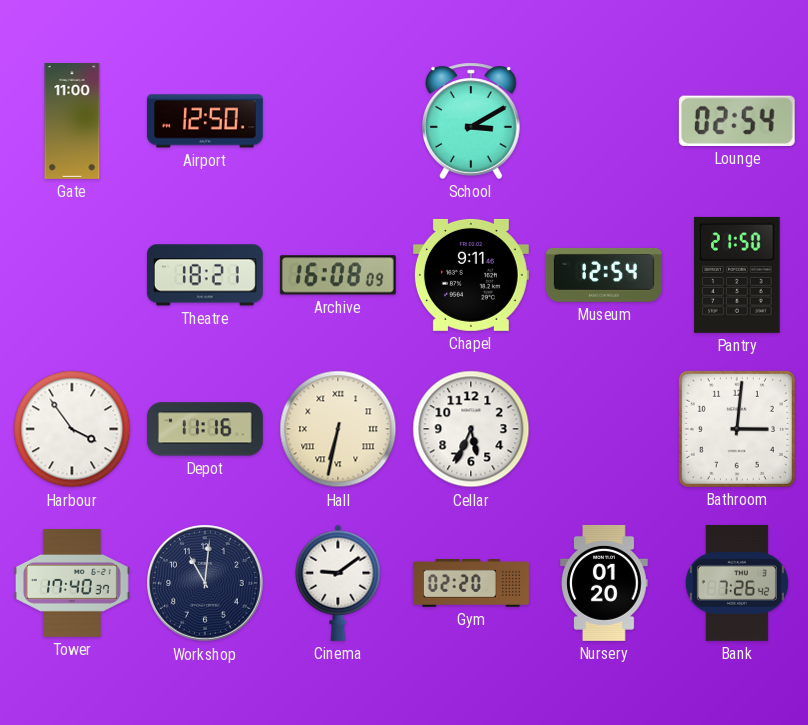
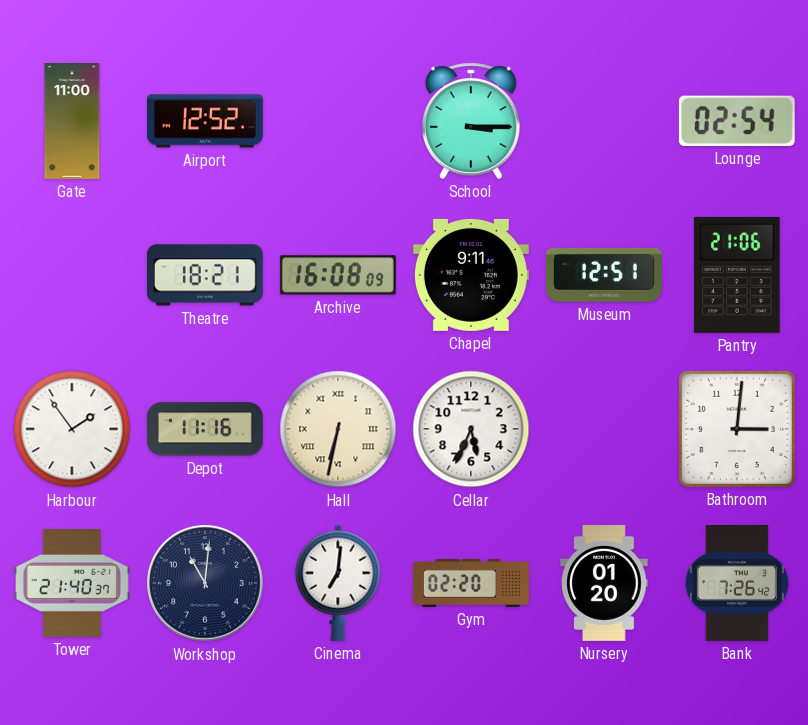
Airport: 12:50 -> 12:52
School: 3:10 -> 3:15
Museum: 12:54 -> 12:51
Pantry: 21:50 -> 21:06
Harbour: 3:54 -> 1:54
Tower: 17:40 -> 21:40
Cinema: 9:09 -> 7:01
